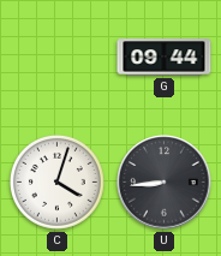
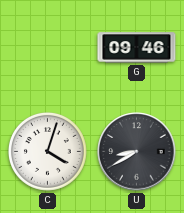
G: 09:44 -> 09:46
U: 8:44 -> 8:40
